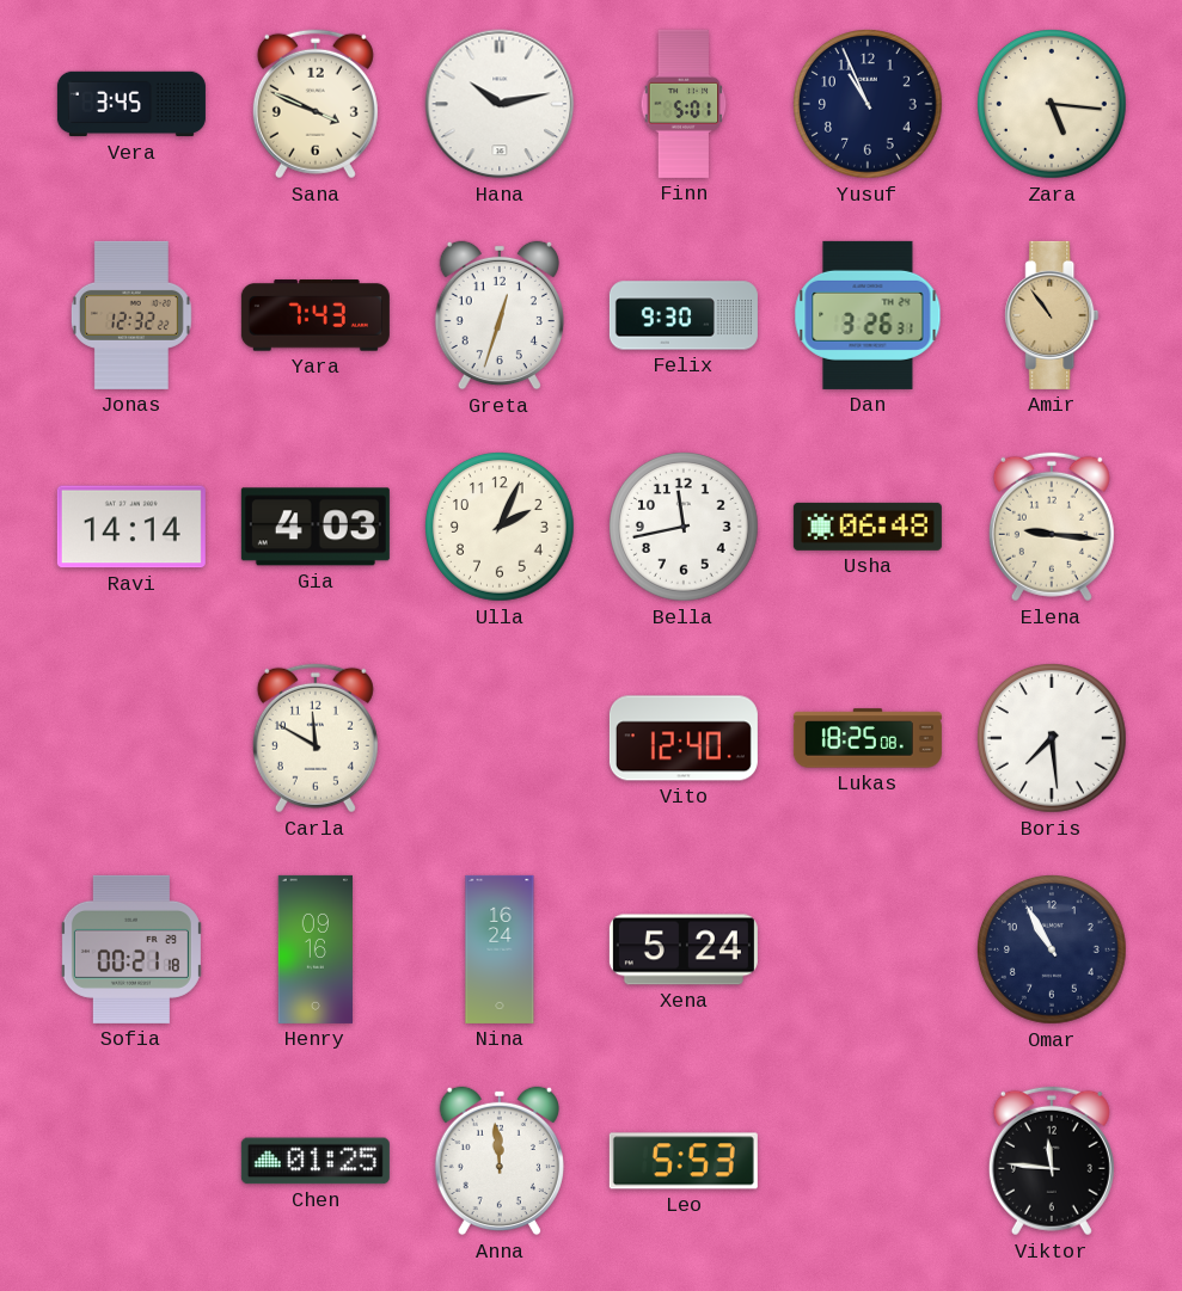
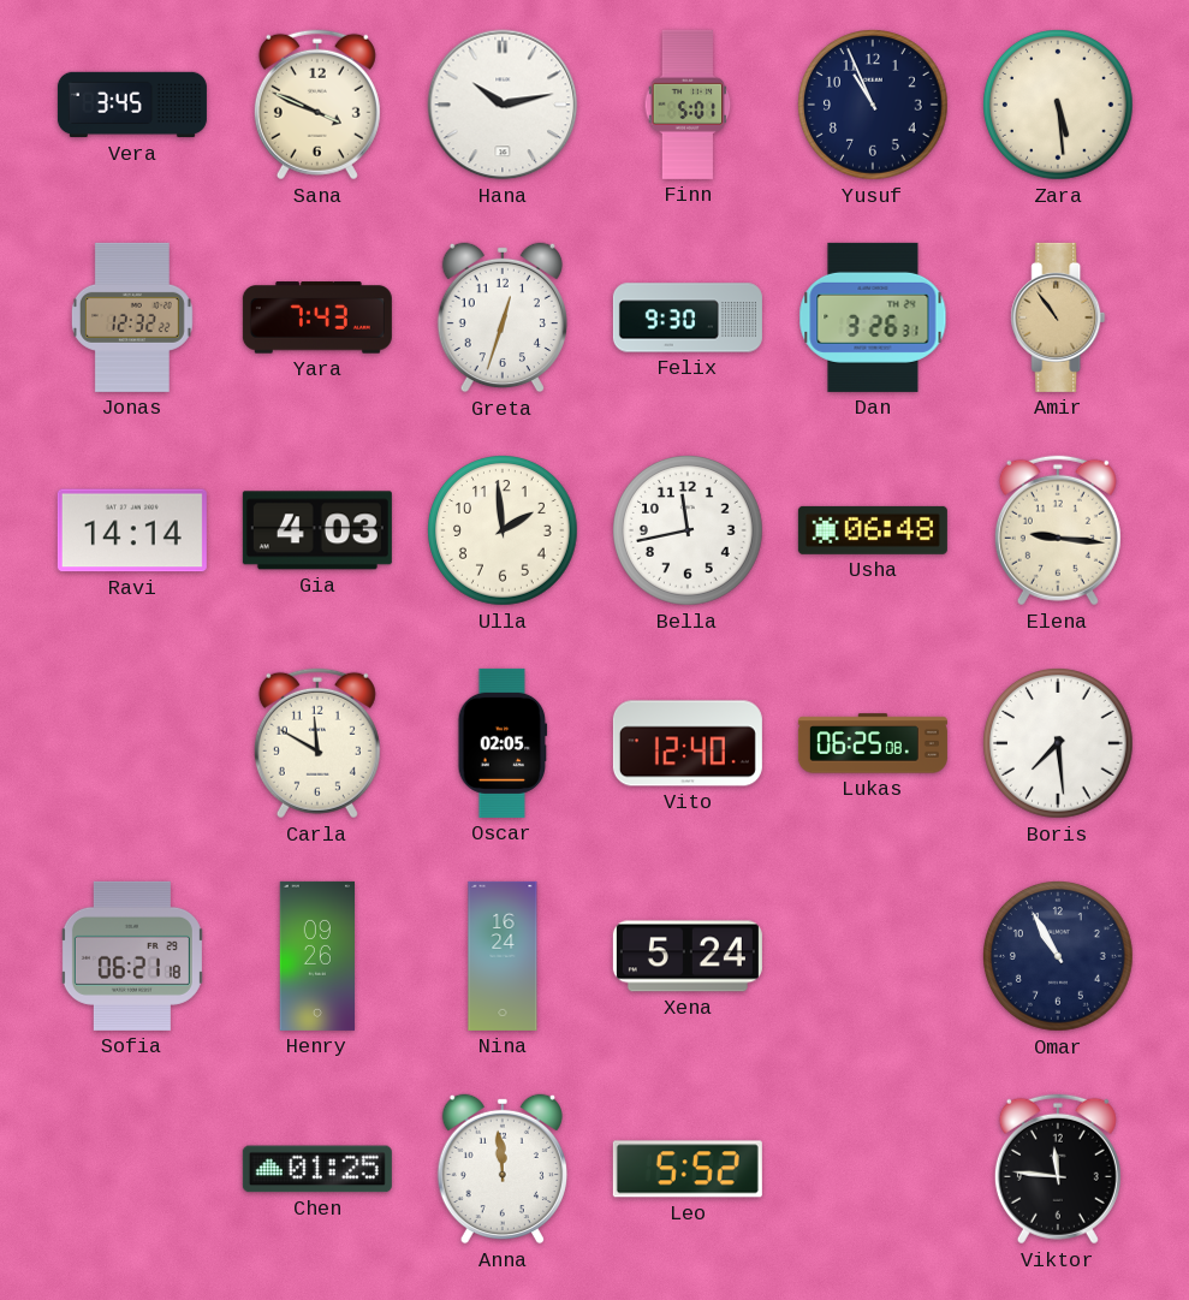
Zara: 5:16 -> 5:29
Ulla: 2:04 -> 1:59
Oscar: none -> 02:05
Lukas: 18:25 -> 06:25
Sofia: 00:21 -> 06:21
Henry: 09:16 -> 09:26
Leo: 5:53 -> 5:52
